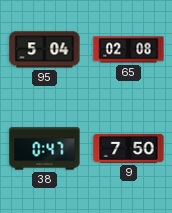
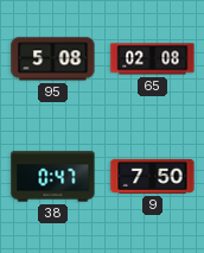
95: 5:04 -> 5:08
